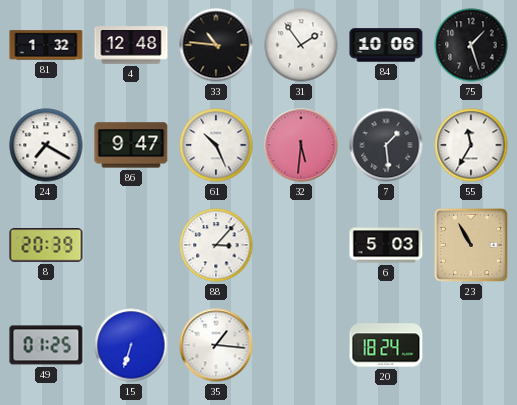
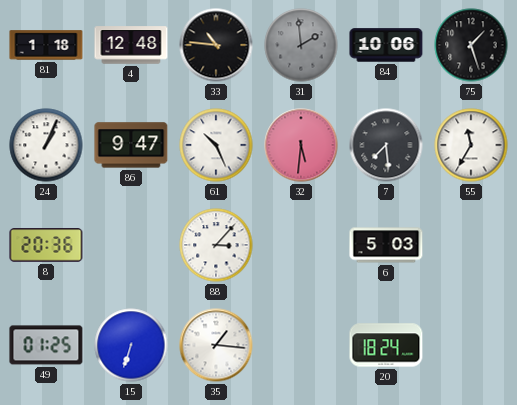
81: 1:32 -> 1:18
31: 1:54 -> 1:59
31 dial: white -> grey
24: 7:20 -> 1:04
7: 1:29 -> 7:29
8: 20:39 -> 20:36
23: 10:55 -> none
